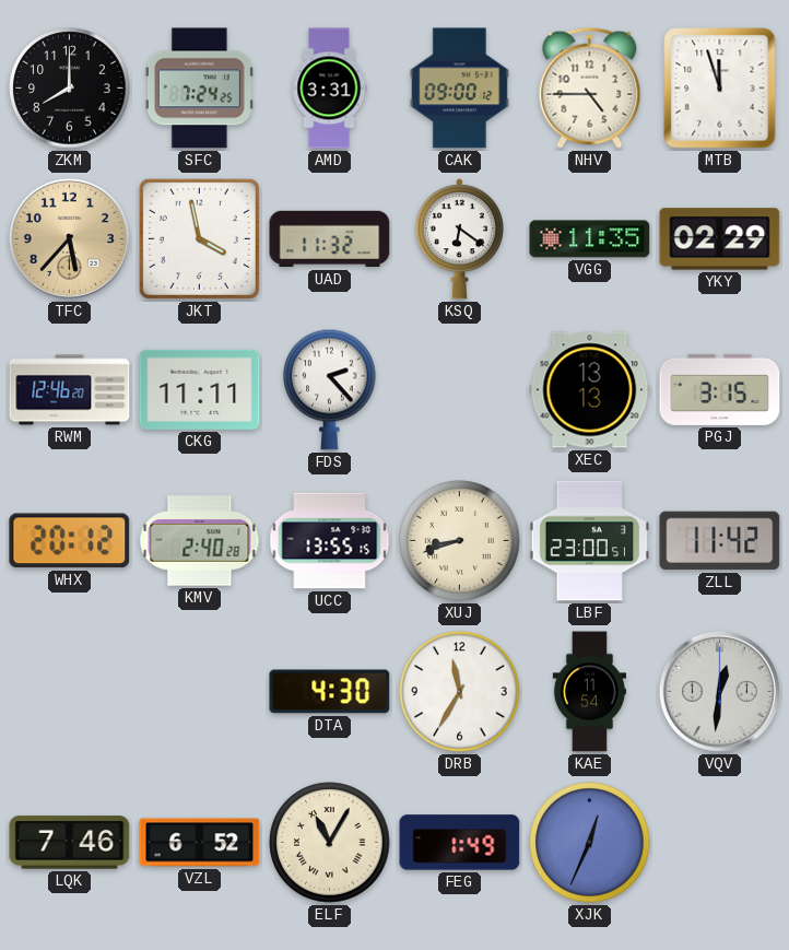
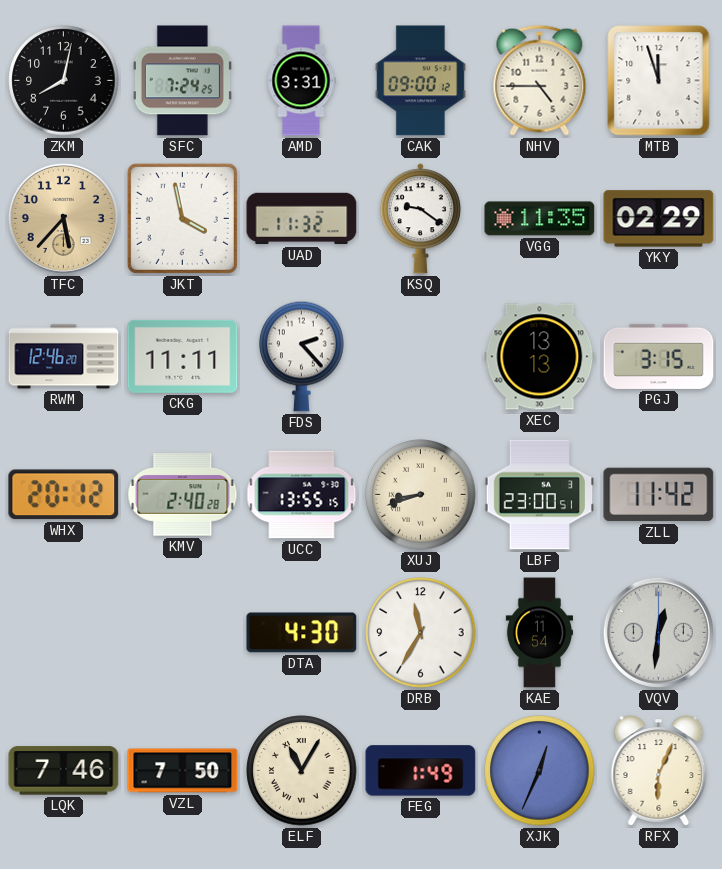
ZKM: 8:00 -> 8:02
KSQ: 6:21 -> 9:21
VZL: 6:52 -> 7:50
RFX: none -> 6:04
